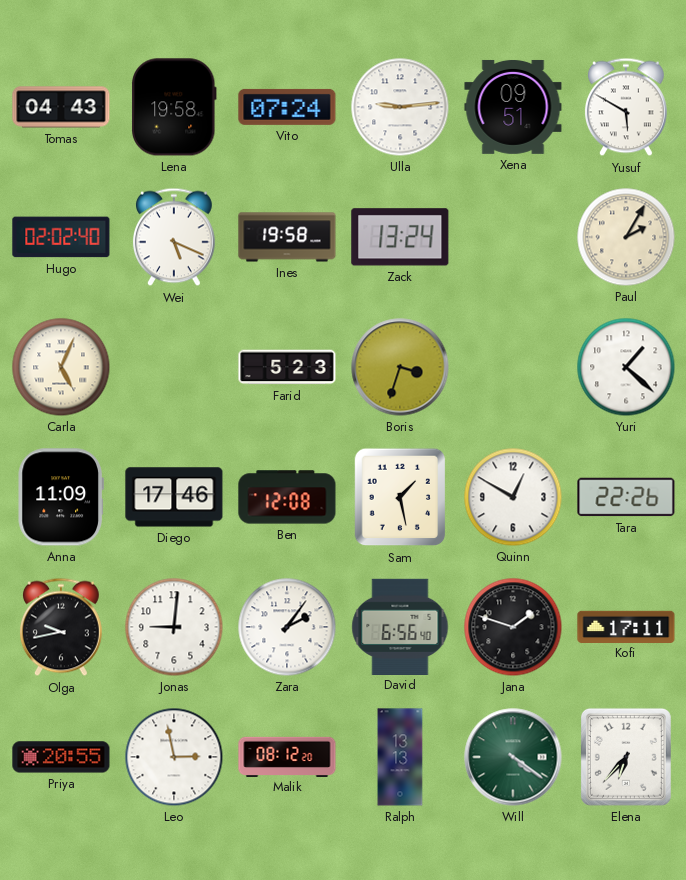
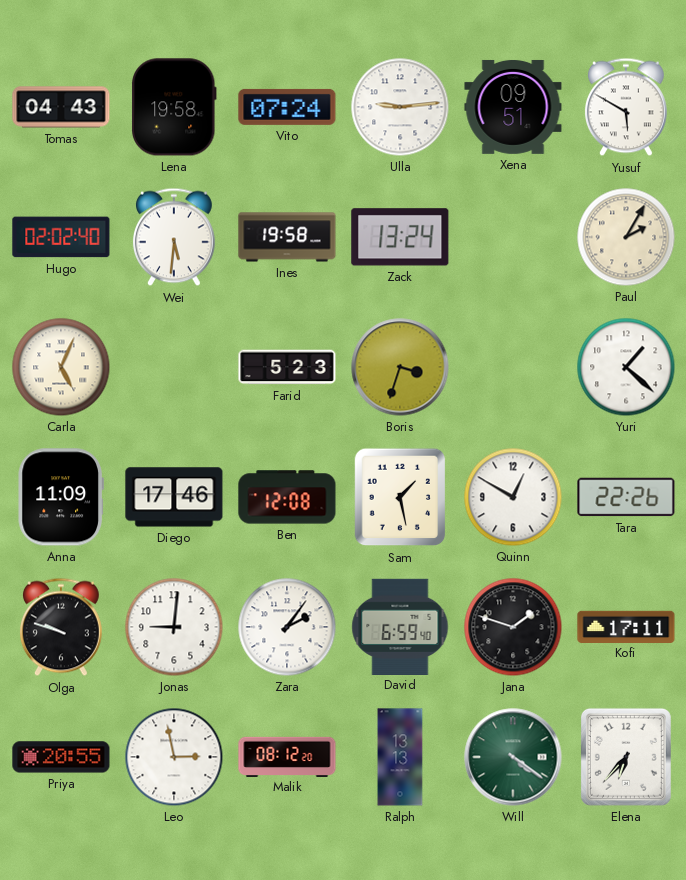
Wei: 5:19 -> 5:31
Olga: 9:43 -> 9:48
David: 6:56 -> 6:59
